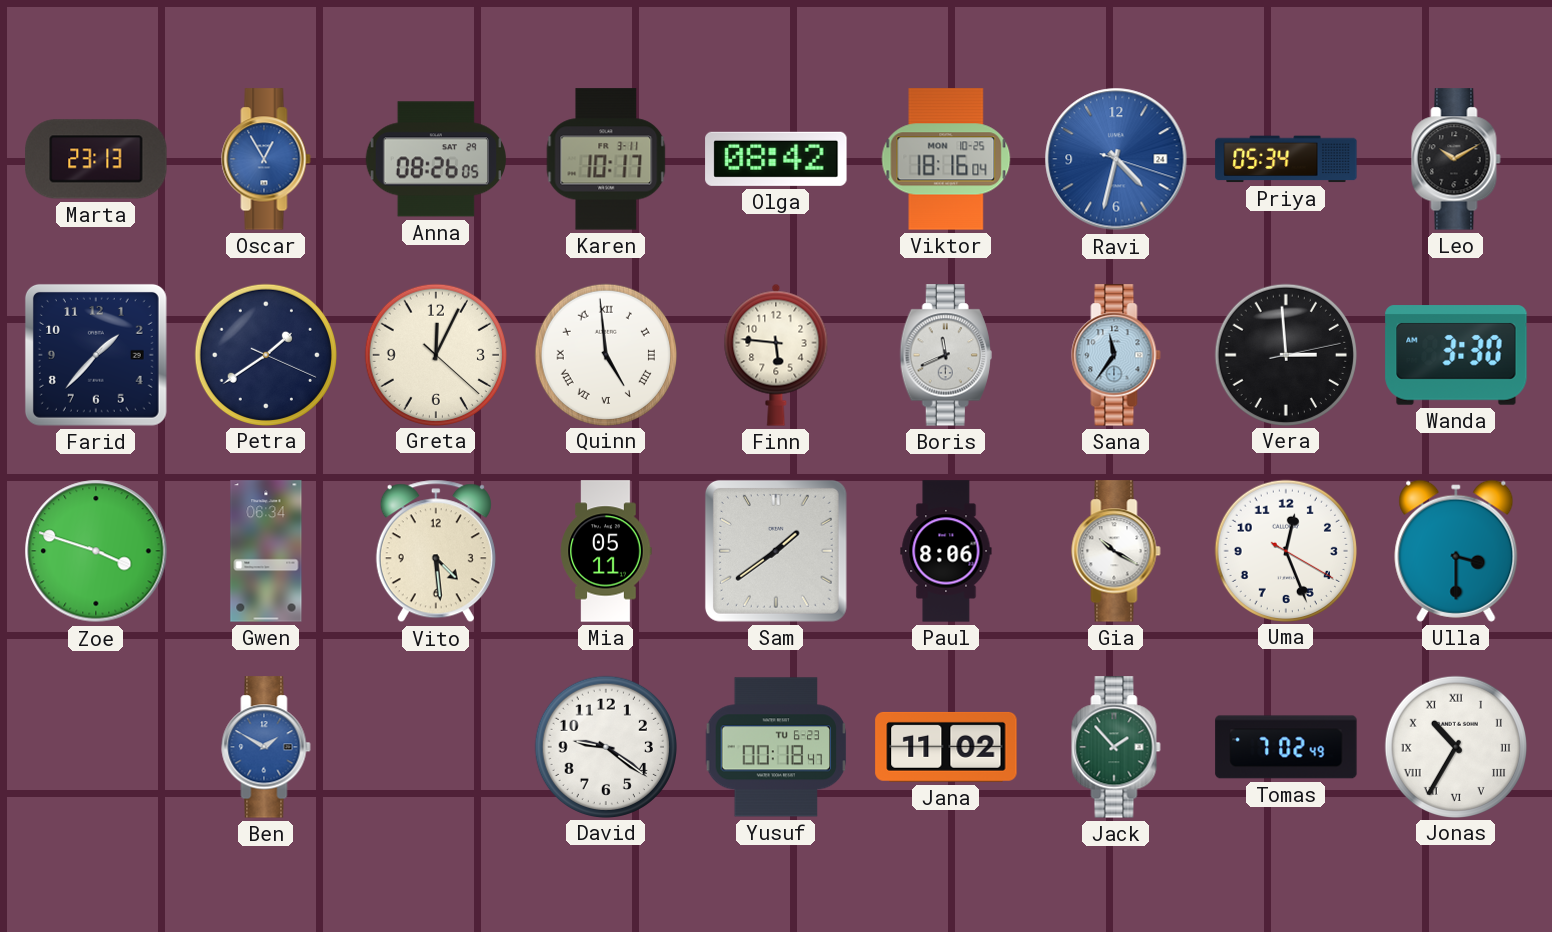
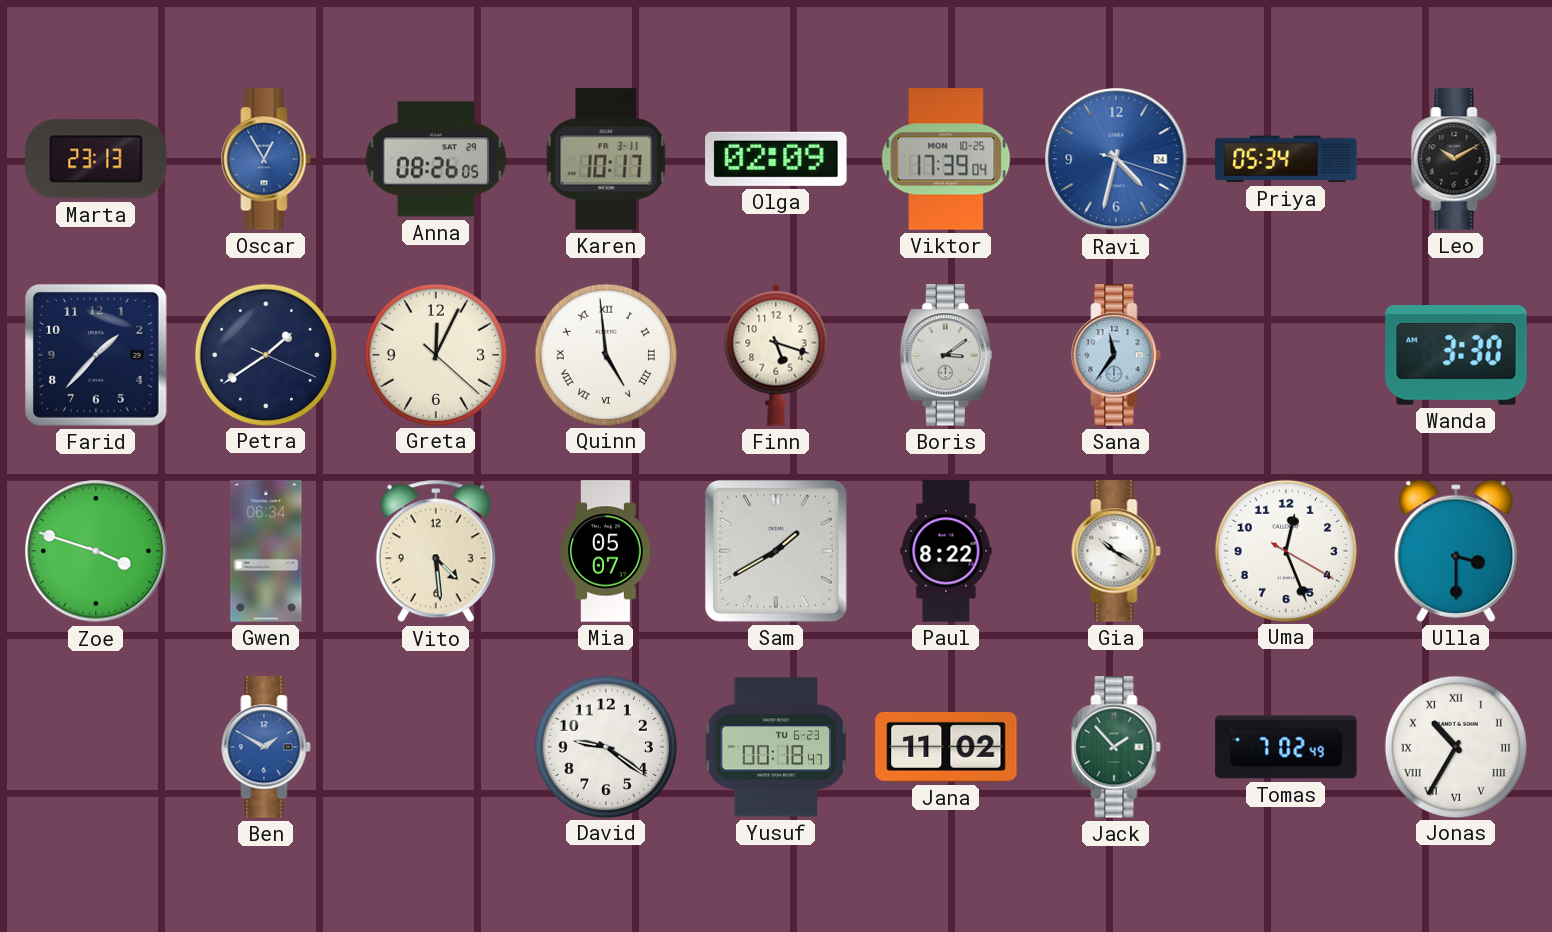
Olga: 08:42 -> 02:09
Viktor: 18:16 -> 17:39
Finn: 5:46 -> 5:18
Boris: 11:41 -> 3:09
Vera: 2:59 -> none
Mia: 05:11 -> 05:07
Sam: 1:39 -> 1:40
Paul: 8:06 -> 8:22
